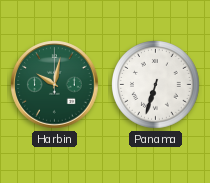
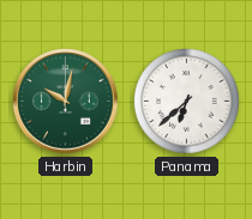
Panama: 6:33 -> 6:38
